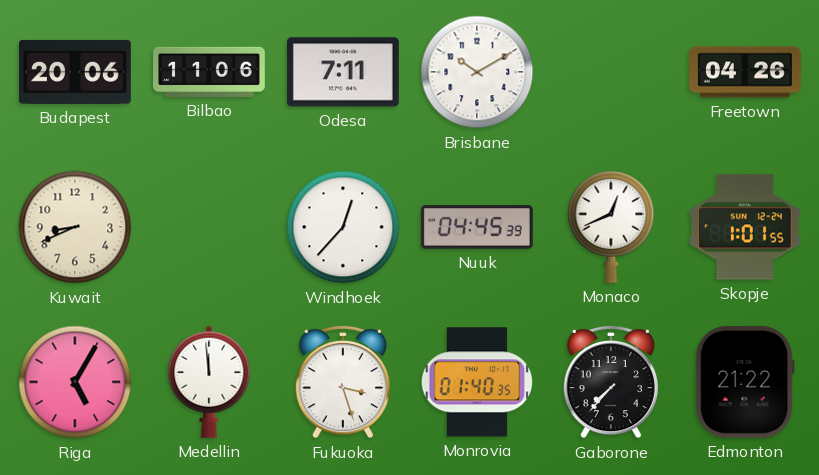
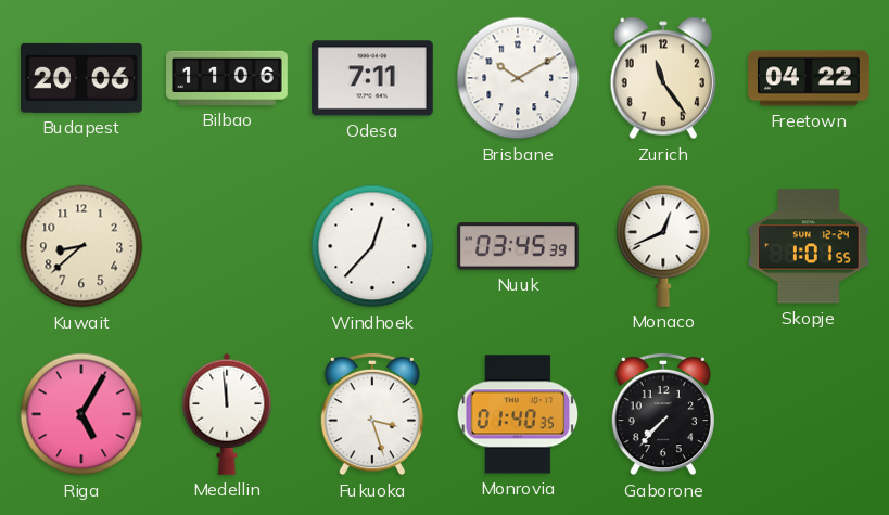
Zurich: none -> 11:24
Freetown: 04:26 -> 04:22
Kuwait: 8:41 -> 8:38
Nuuk: 04:45 -> 03:45
Edmonton: 21:22 -> none
